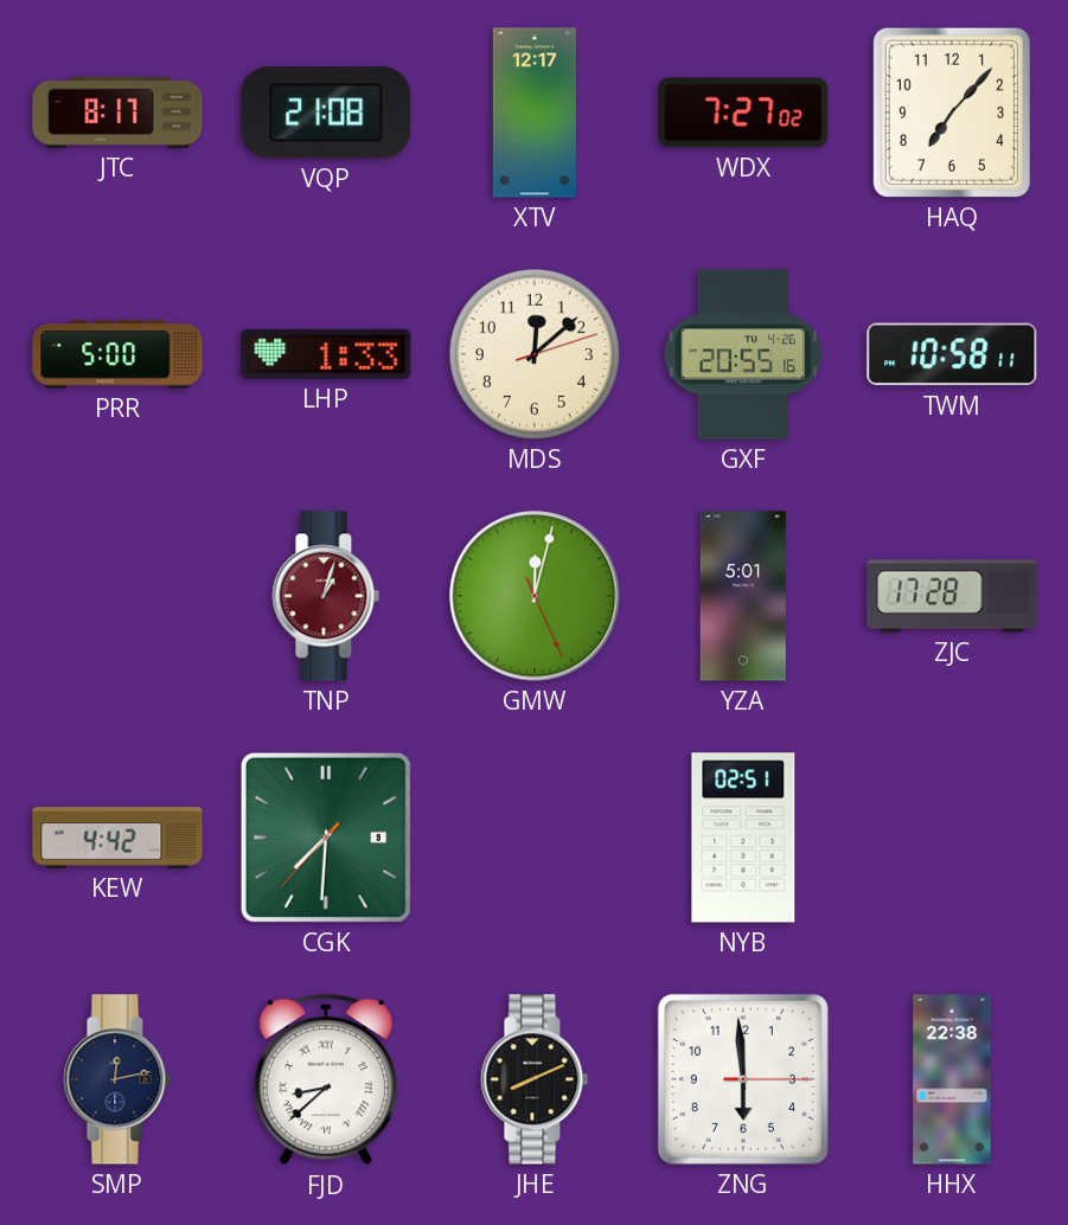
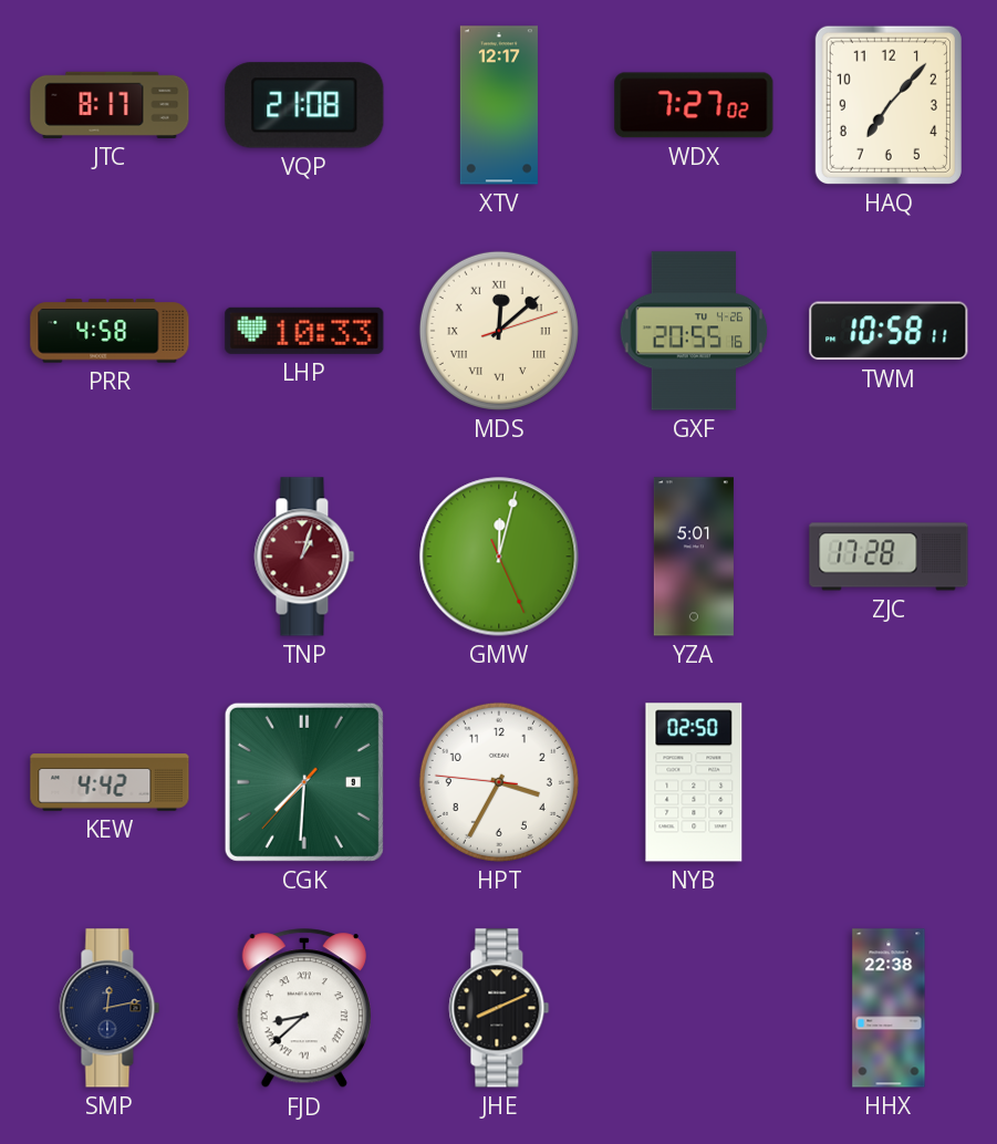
PRR: 5:00 -> 4:58
LHP: 1:33 -> 10:33
MDS numerals: Arabic -> Roman
HPT: none -> 3:34
NYB: 02:51 -> 02:50
ZNG: 5:59 -> none
